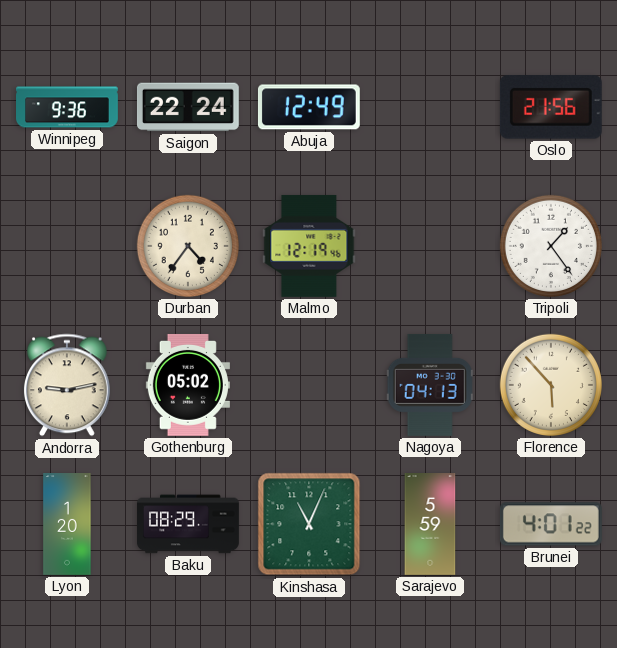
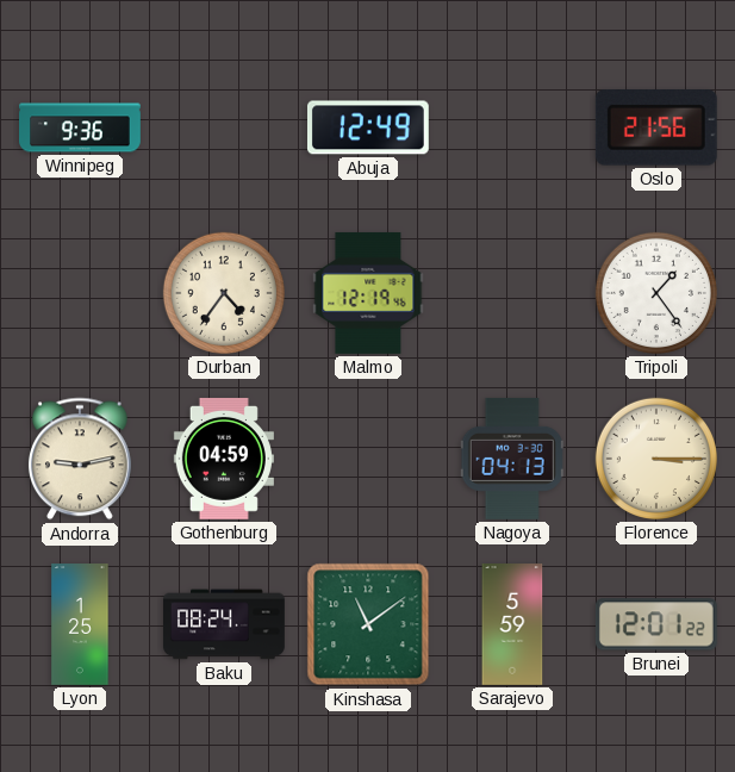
Saigon: 22:24 -> none
Gothenburg: 05:02 -> 04:59
Florence: 5:53 -> 3:15
Lyon: 1:20 -> 1:25
Baku: 08:29 -> 08:24
Kinshasa: 11:04 -> 11:09
Brunei: 4:01 -> 12:01
